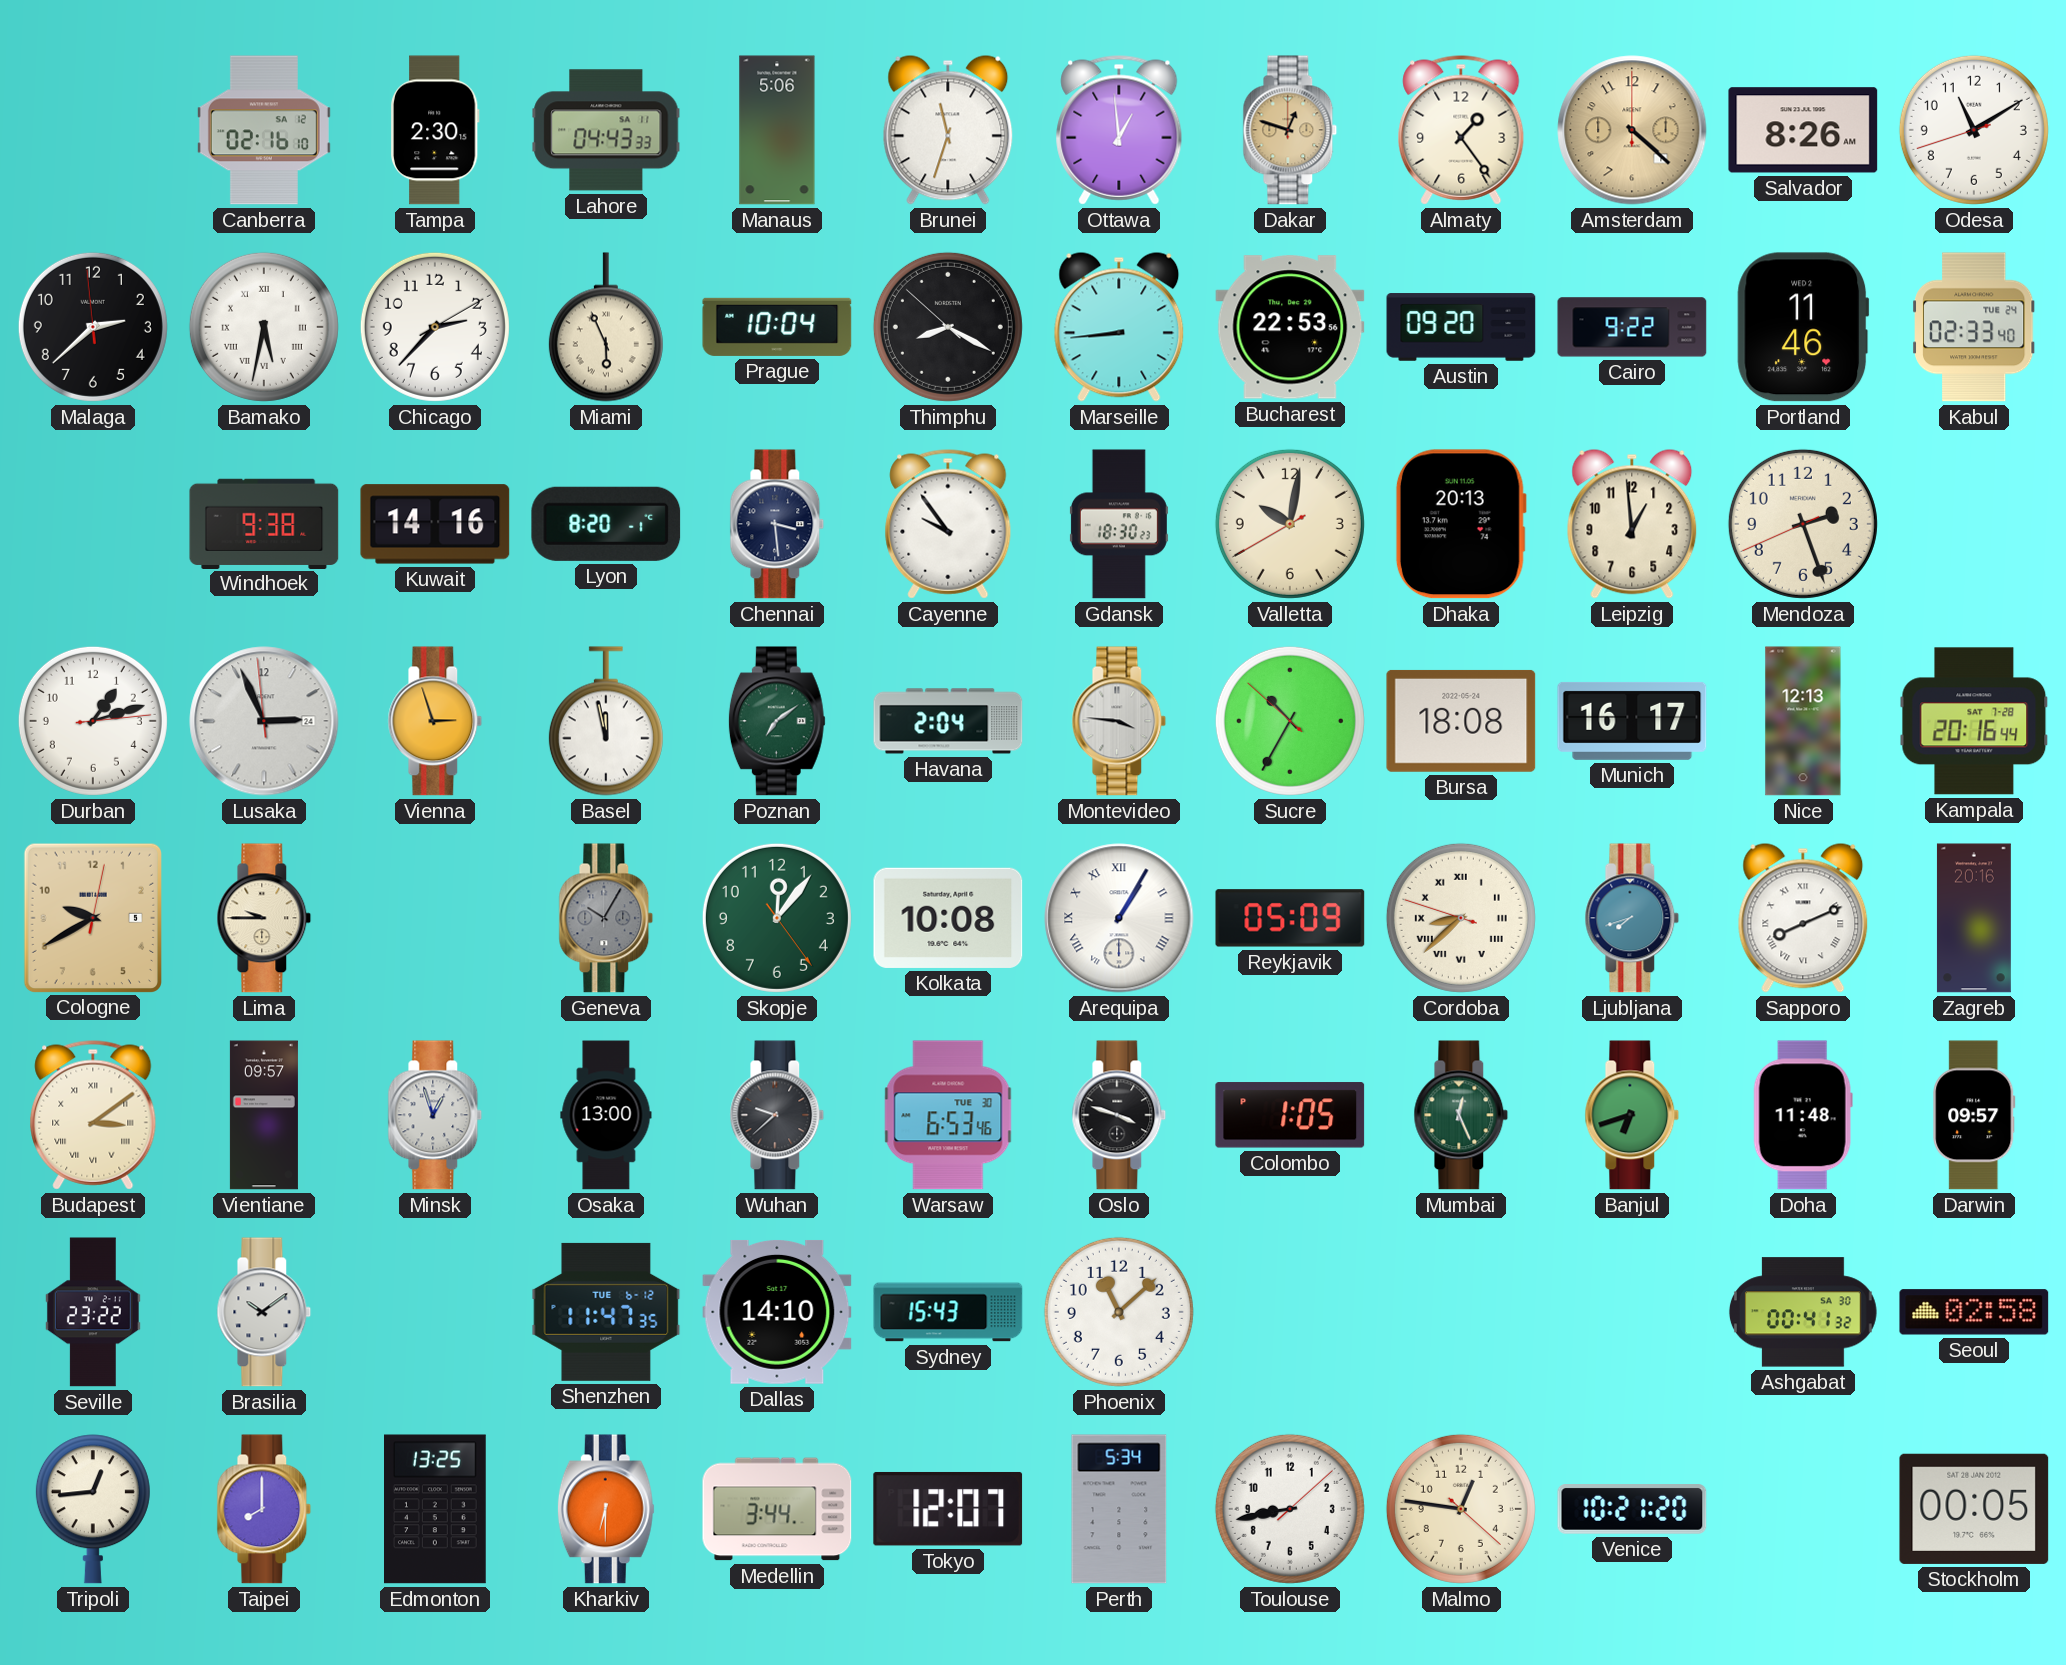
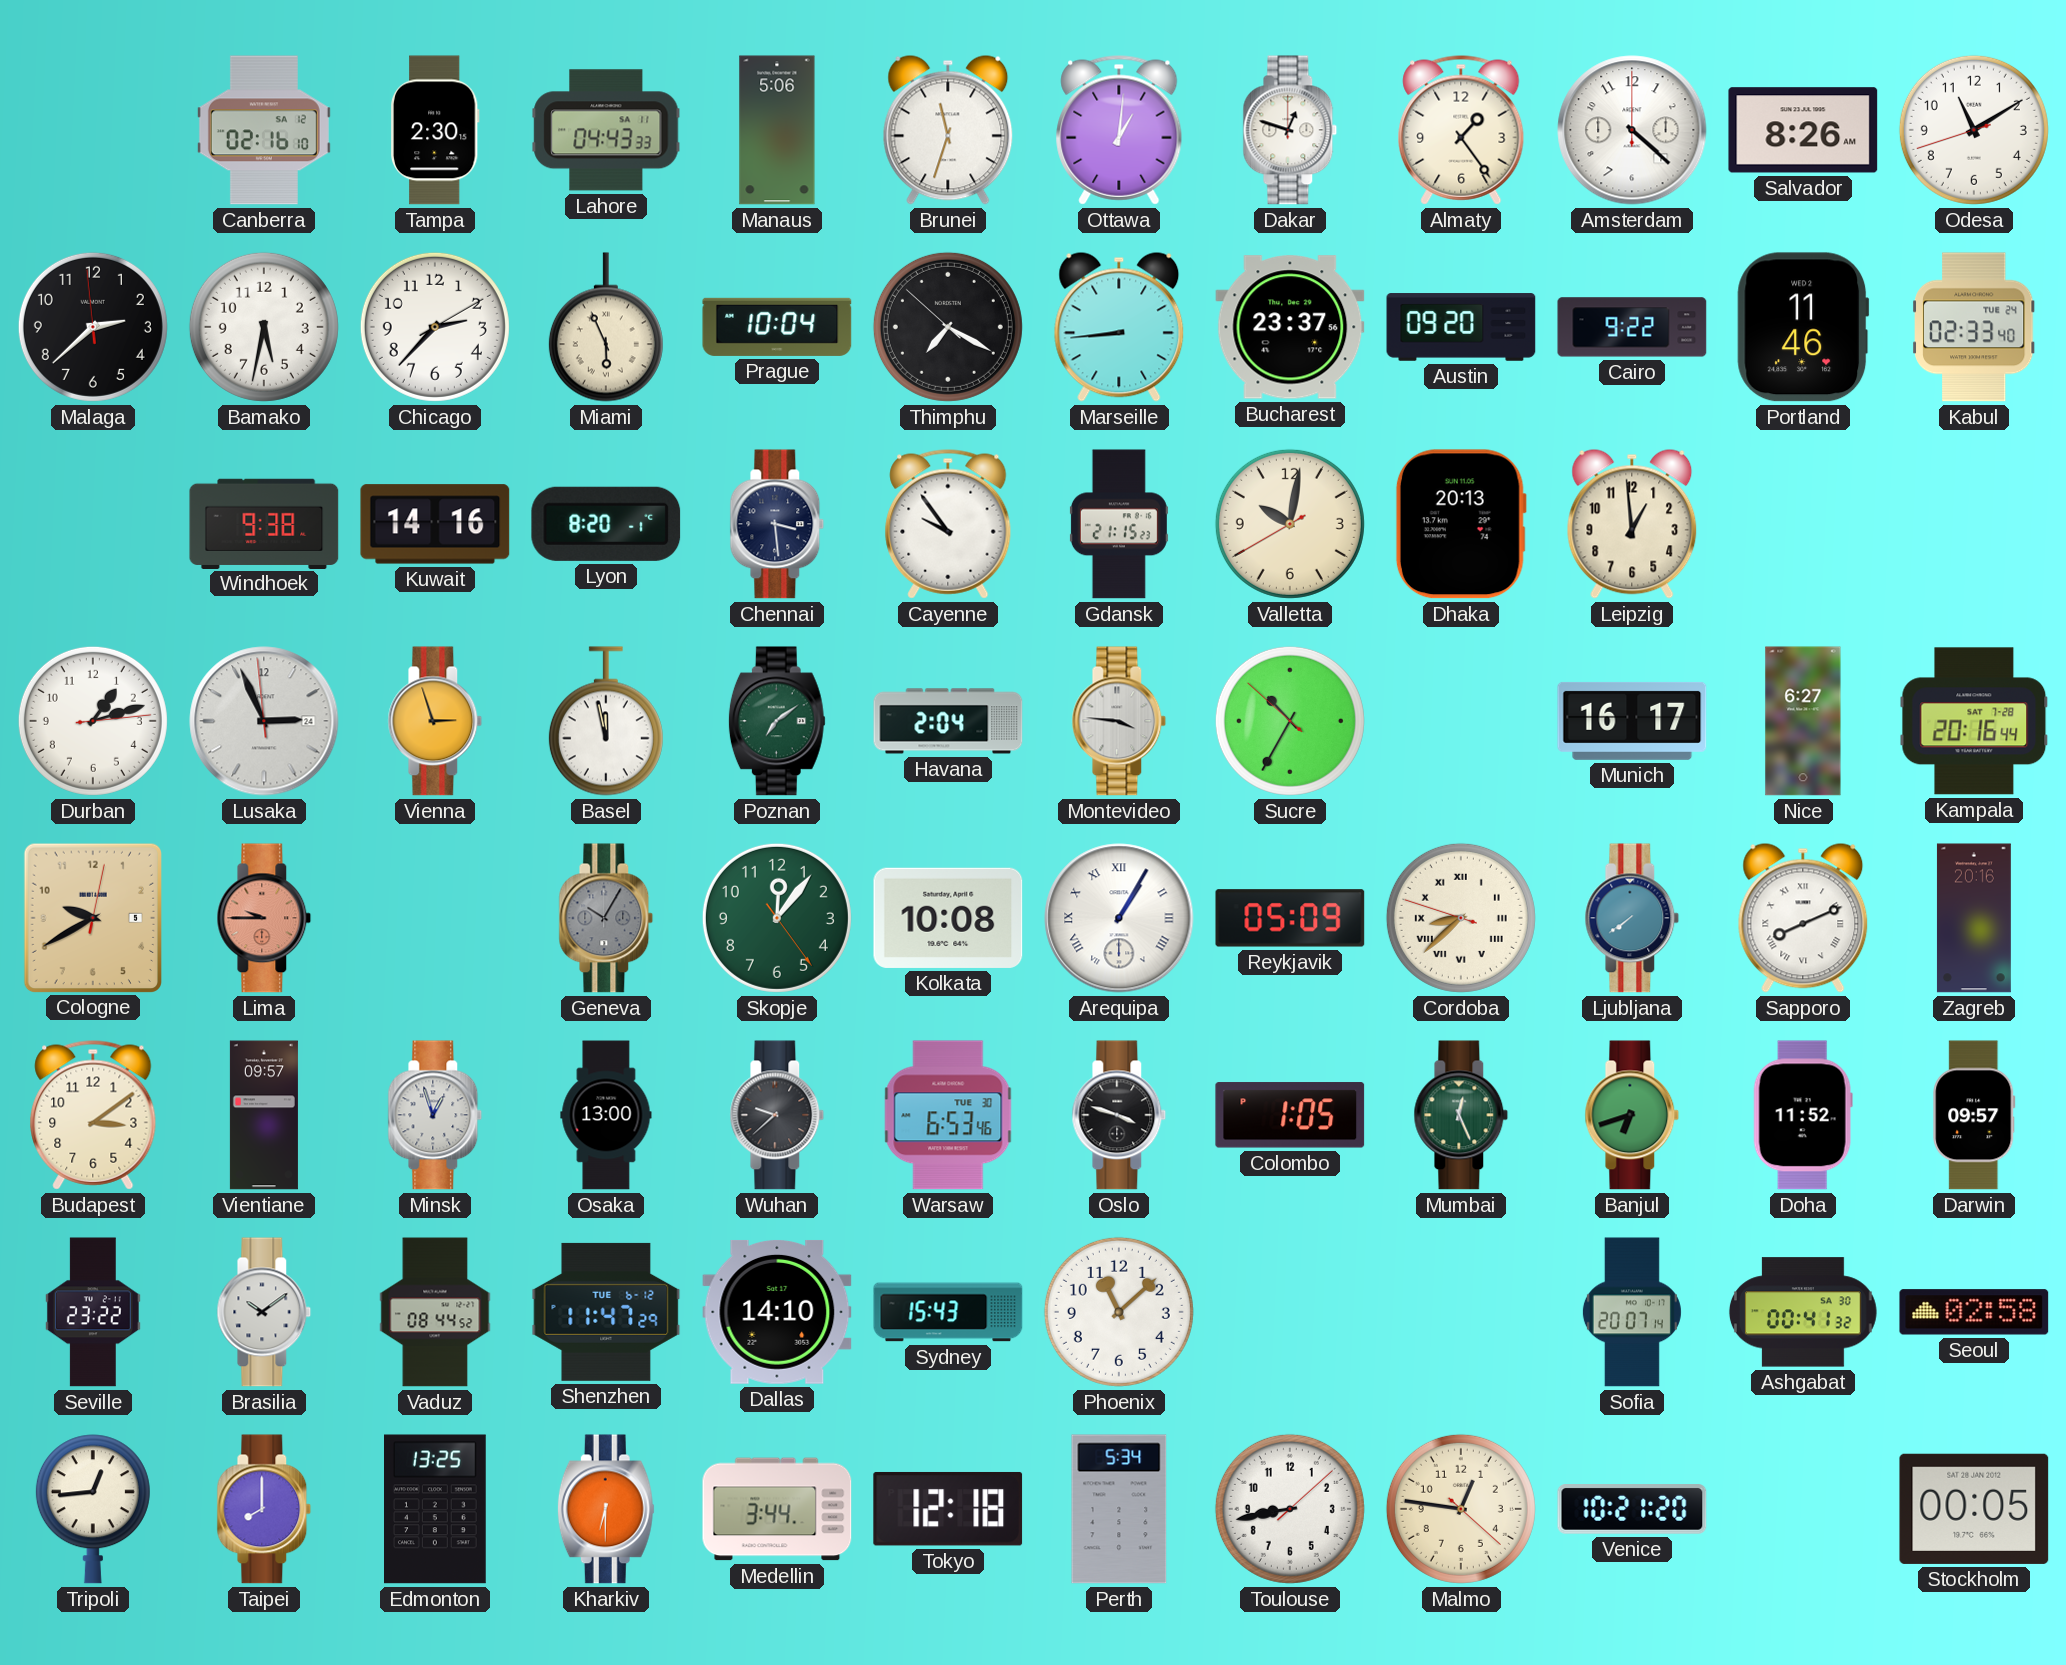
Ottawa: 12:59 -> 1:01
Dakar dial: champagne -> white
Amsterdam dial: champagne -> white
Bamako numerals: Roman -> Arabic
Thimphu: 8:19 -> 7:19
Bucharest: 22:53 -> 23:37
Gdansk: 18:30 -> 21:15
Mendoza: 2:26 -> none
Bursa: 18:08 -> none
Nice: 12:13 -> 6:27
Lima dial: cream -> salmon
Ljubljana: 7:42 -> 7:39
Budapest numerals: Roman -> Arabic
Doha: 11:48 -> 11:52
Vaduz: none -> 08:44
Shenzhen: 11:47:35 -> 11:47:29
Sofia: none -> 20:07
Tokyo: 12:07 -> 12:18
